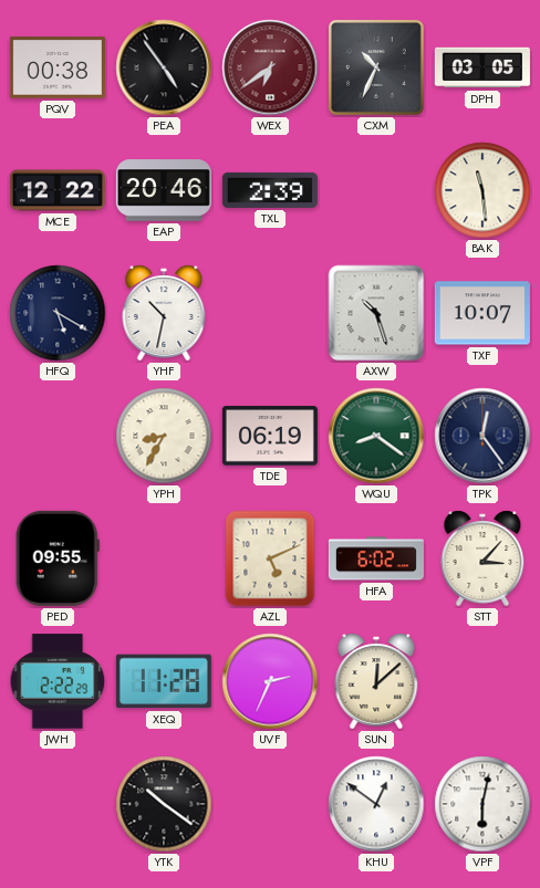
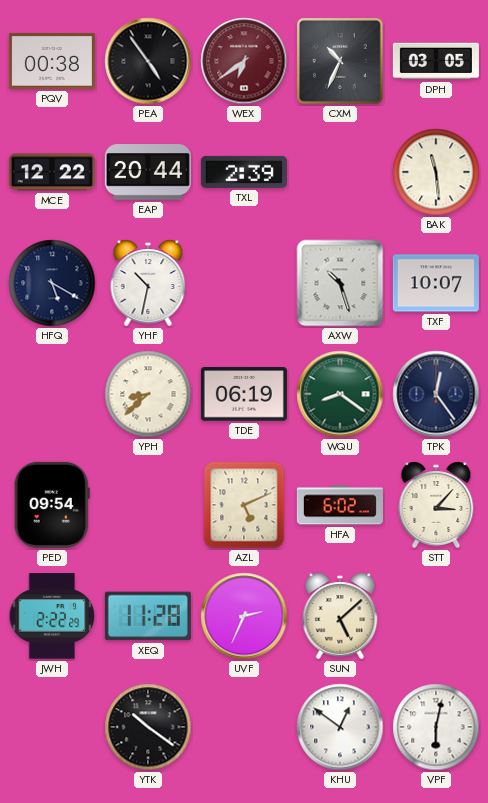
EAP: 20:46 -> 20:44
YPH: 8:35 -> 8:38
PED: 09:55 -> 09:54
SUN: 12:08 -> 5:08
